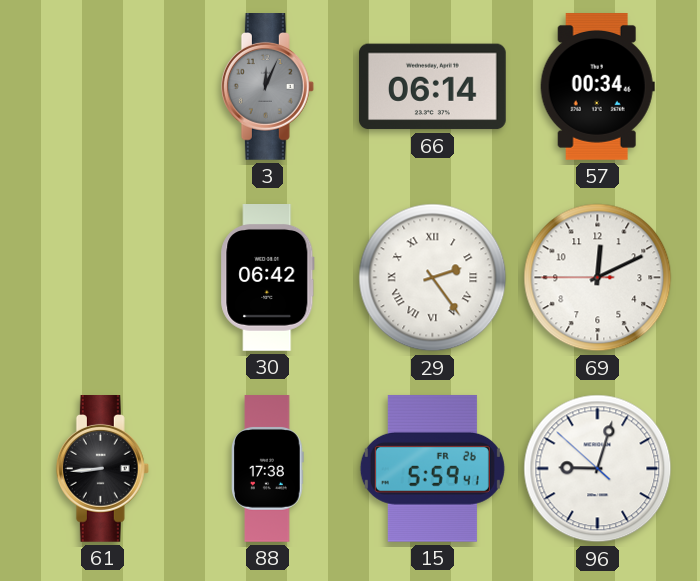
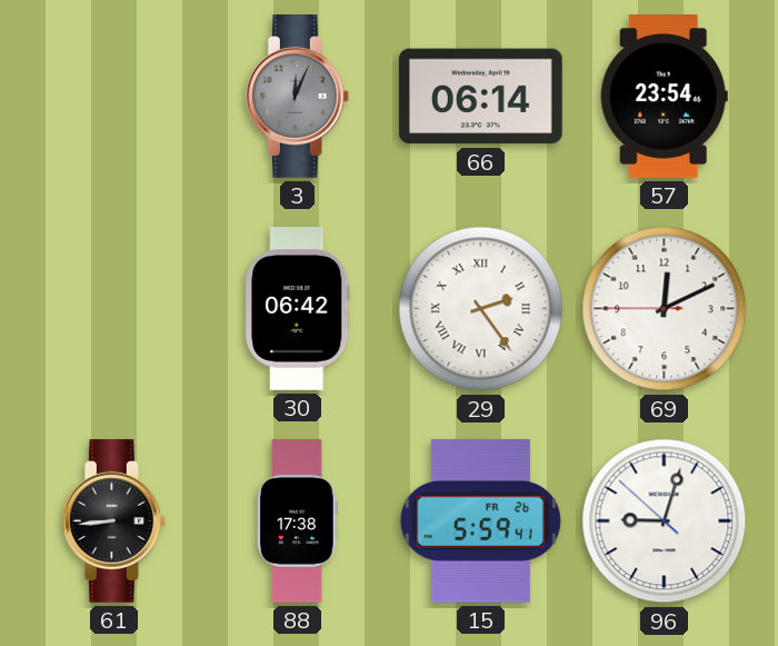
57: 00:34 -> 23:54
